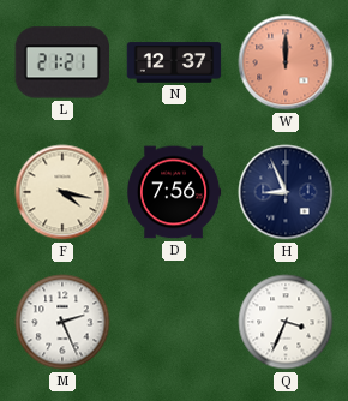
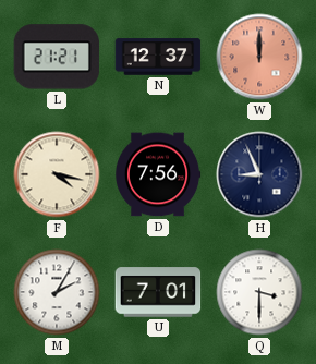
M: 2:26 -> 2:05
U: none -> 7:01
Q: 3:34 -> 3:30
